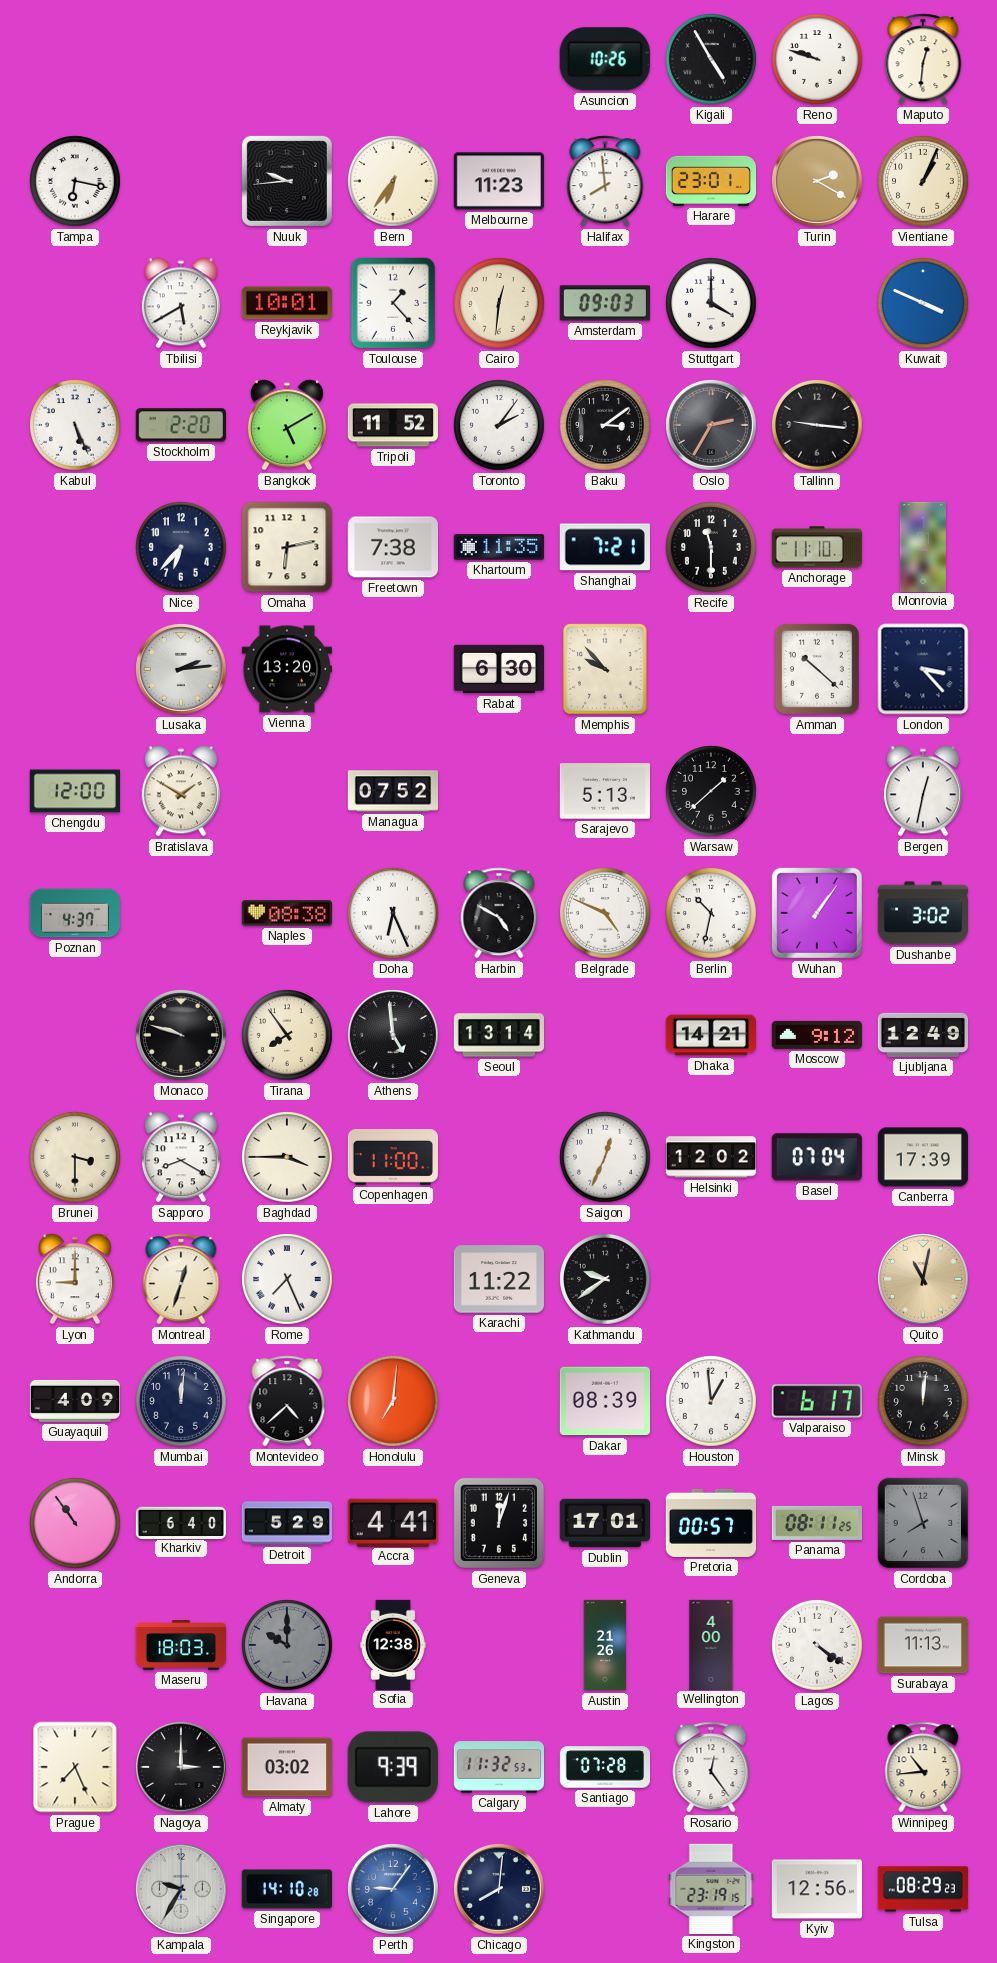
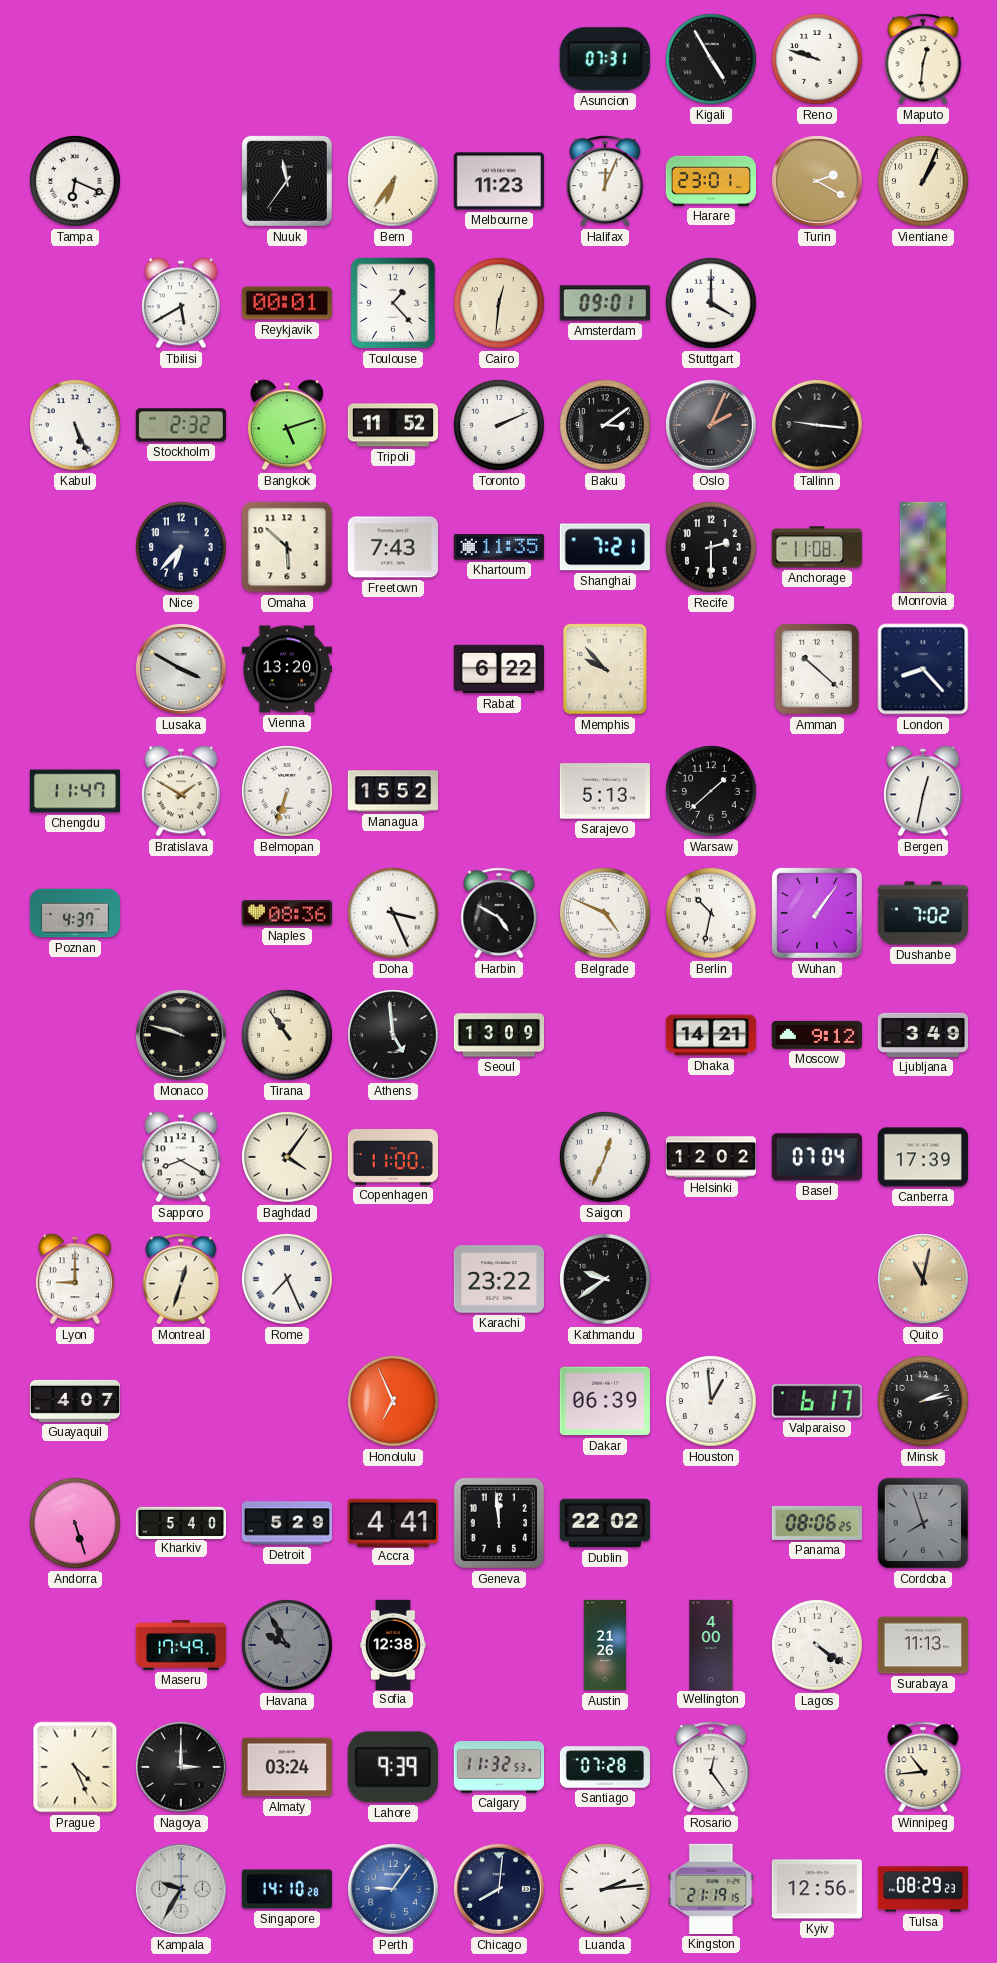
Asuncion: 10:26 -> 07:31
Tampa: 6:17 -> 6:19
Nuuk: 9:44 -> 11:36
Halifax: 7:59 -> 12:04
Reykjavik: 10:01 -> 00:01
Amsterdam: 09:03 -> 09:01
Kuwait: 3:49 -> none
Stockholm: 2:20 -> 2:32
Bangkok: 5:10 -> 5:12
Toronto: 2:06 -> 2:11
Oslo: 2:35 -> 2:04
Omaha: 6:13 -> 5:52
Freetown: 7:38 -> 7:43
Recife: 11:30 -> 2:30
Anchorage: 11:10 -> 11:08
Lusaka: 2:14 -> 3:50
Rabat: 6:30 -> 6:22
London: 3:23 -> 8:23
Chengdu: 12:00 -> 11:47
Belmopan: none -> 6:33
Managua: 07:52 -> 15:52
Naples: 08:38 -> 08:36
Doha: 6:26 -> 3:26
Dushanbe: 3:02 -> 7:02
Tirana: 7:54 -> 10:54
Seoul: 13:14 -> 13:09
Ljubljana: 12:49 -> 3:49
Brunei: 3:30 -> none
Baghdad: 3:45 -> 4:06
Karachi: 11:22 -> 23:22
Guayaquil: 4:09 -> 4:07
Mumbai: 12:01 -> none
Montevideo: 4:38 -> none
Honolulu: 7:01 -> 6:56
Dakar: 08:39 -> 06:39
Minsk: 12:01 -> 2:13
Andorra: 10:54 -> 5:27
Kharkiv: 6:40 -> 5:40
Geneva: 12:03 -> 11:59
Dublin: 17:01 -> 22:02
Pretoria: 00:57 -> none
Panama: 08:11 -> 08:06
Maseru: 18:03 -> 17:49
Havana: 10:00 -> 9:55
Prague: 7:26 -> 4:26
Almaty: 03:02 -> 03:24
Luanda: none -> 2:14
Kingston: 23:19 -> 21:19
